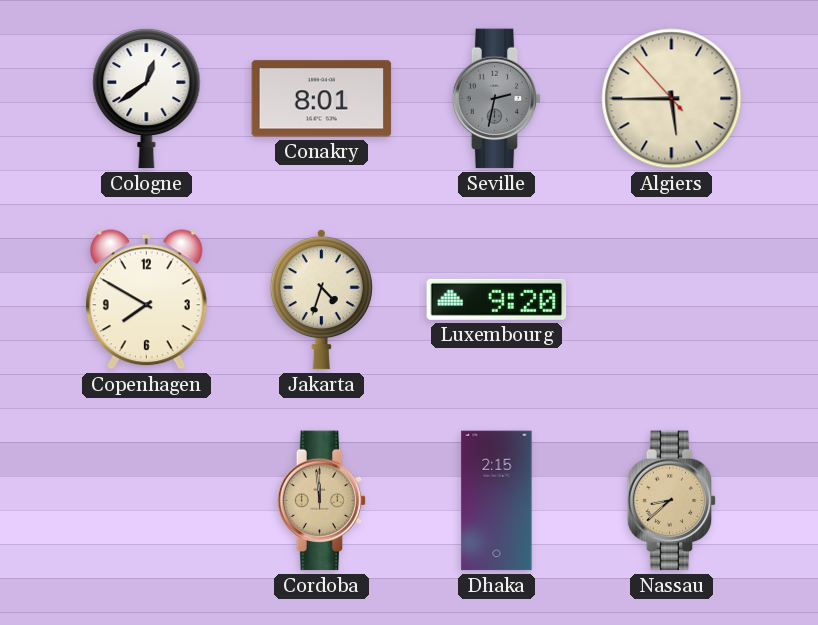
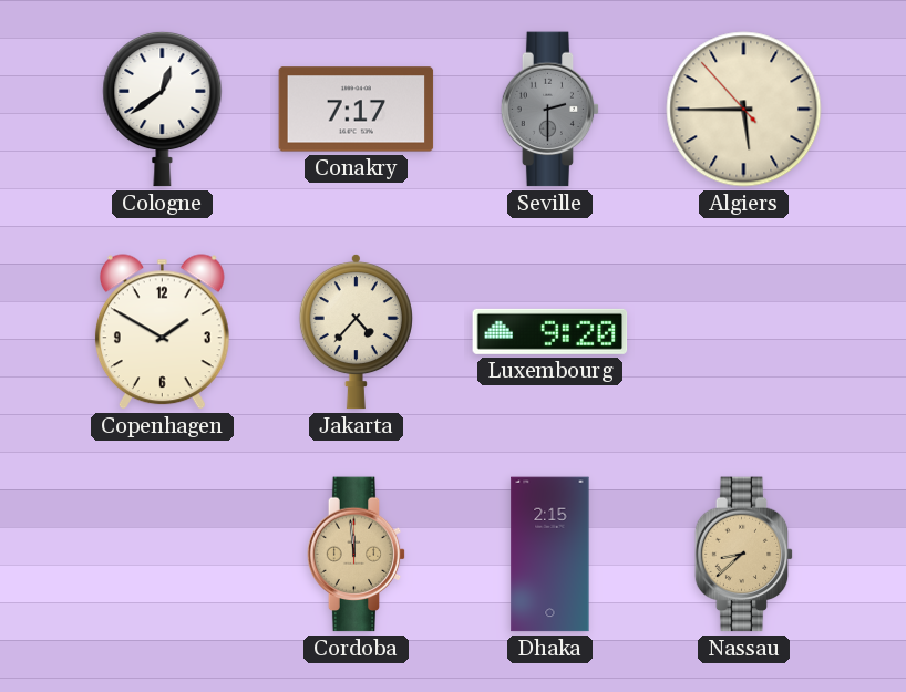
Conakry: 8:01 -> 7:17
Seville: 2:32 -> 2:30
Copenhagen: 7:50 -> 1:50
Jakarta: 4:33 -> 4:37
